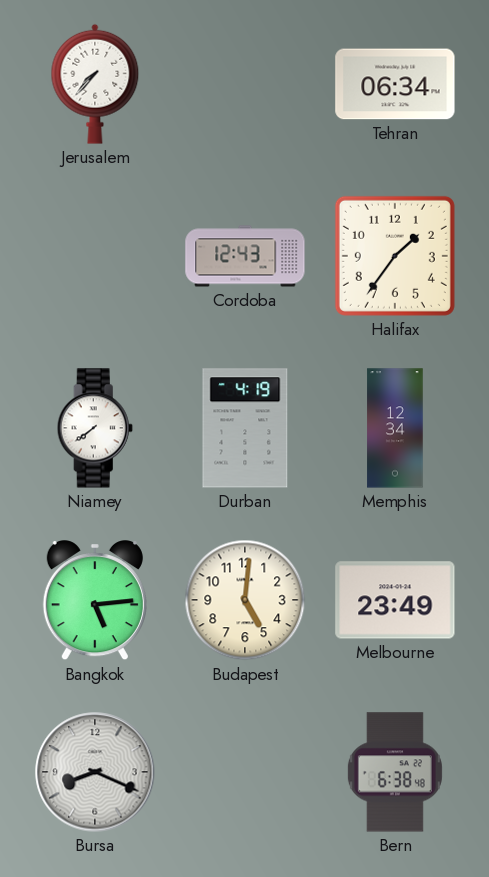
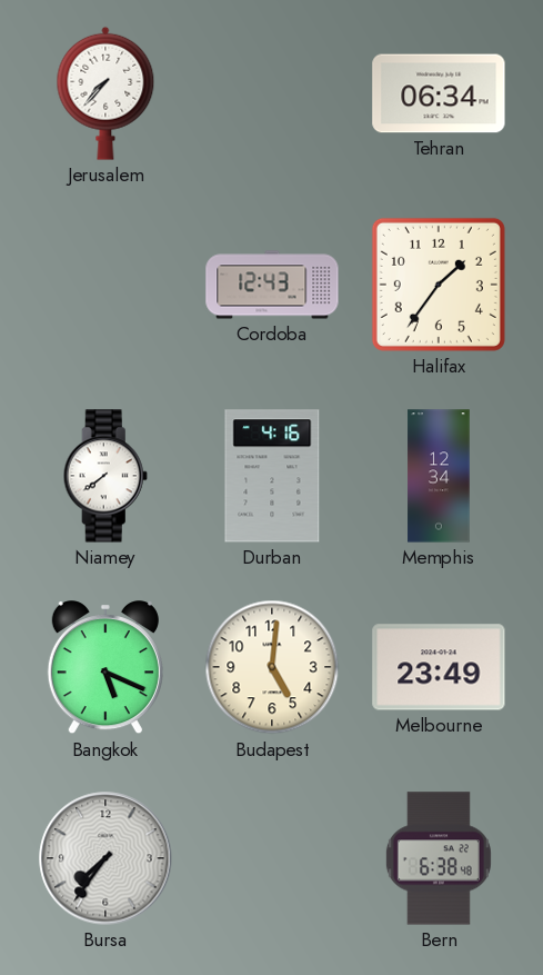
Durban: 4:19 -> 4:16
Bangkok: 5:14 -> 5:19
Bursa: 8:19 -> 7:36
